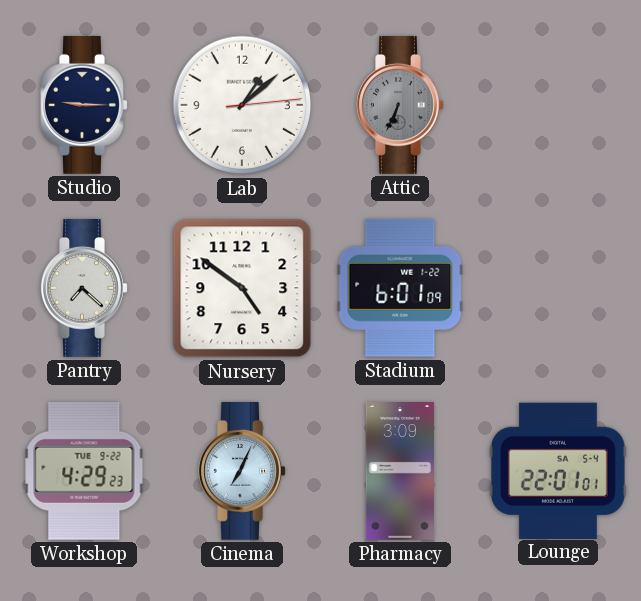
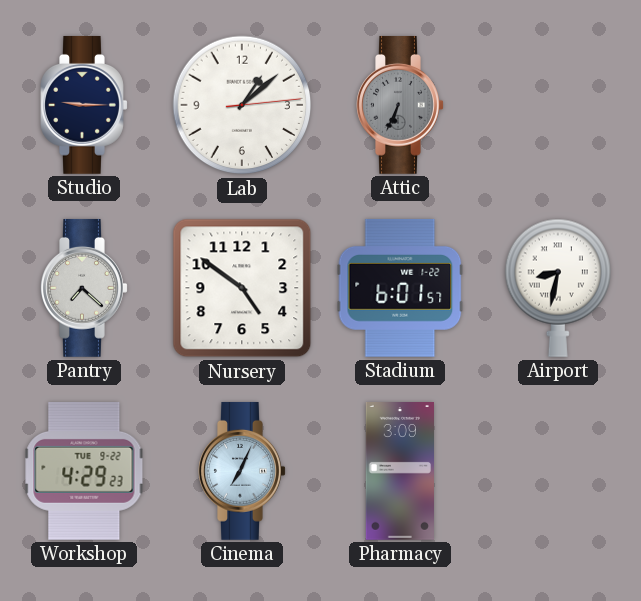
Stadium: 6:01:09 -> 6:01:57
Airport: none -> 8:32
Lounge: 22:01 -> none
